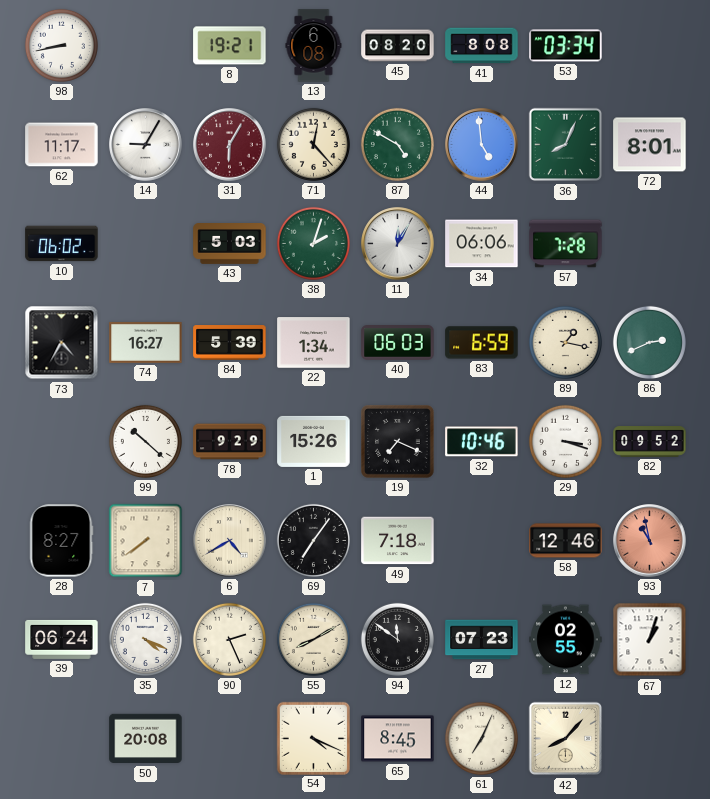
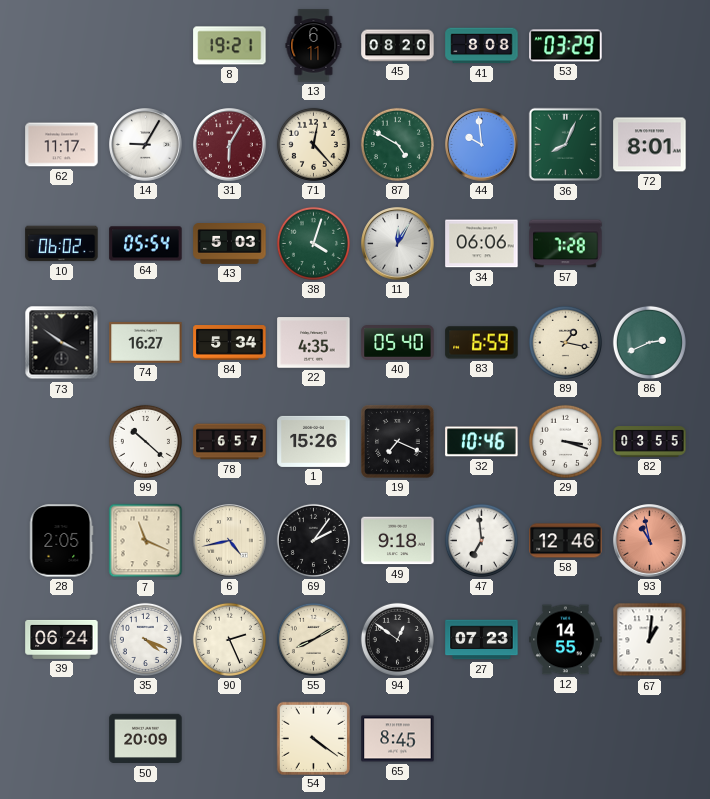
98: 8:43 -> none
13: 6:08 -> 6:11
53: 03:34 -> 03:29
44: 4:59 -> 9:59
64: none -> 05:54
38: 2:03 -> 4:03
73: 4:35 -> 3:51
84: 5:39 -> 5:34
22: 1:34 -> 4:35
40: 06:03 -> 05:40
78: 9:29 -> 6:57
82: 09:52 -> 03:55
28: 8:27 -> 2:05
7: 7:39 -> 11:19
6: 4:40 -> 4:43
69: 7:06 -> 2:06
49: 7:18 -> 9:18
47: none -> 6:59
94: 11:51 -> 12:51
12: 02:55 -> 14:55
67: 1:03 -> 1:01
50: 20:08 -> 20:09
54: 4:19 -> 4:21
61: 7:04 -> none
42: 8:07 -> none
